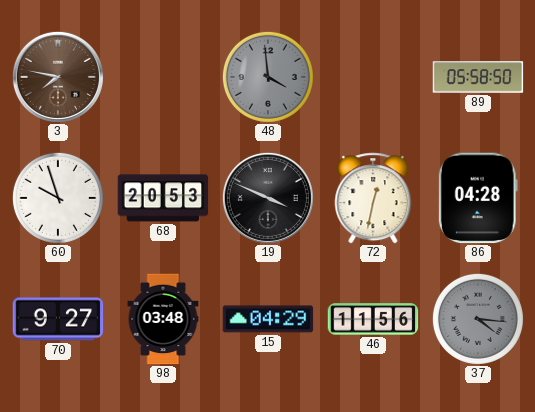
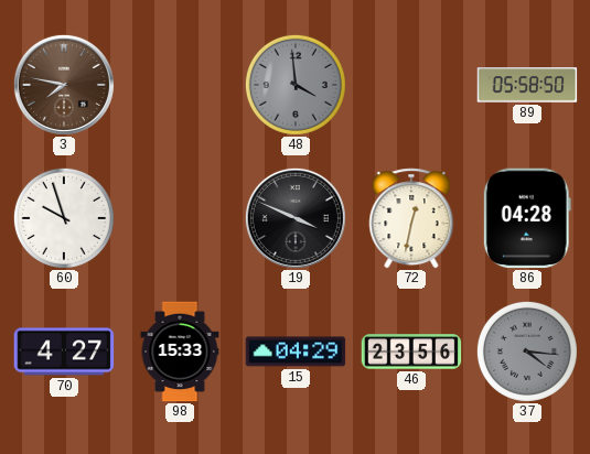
68: 20:53 -> none
70: 9:27 -> 4:27
98: 03:48 -> 15:33
46: 11:56 -> 23:56
